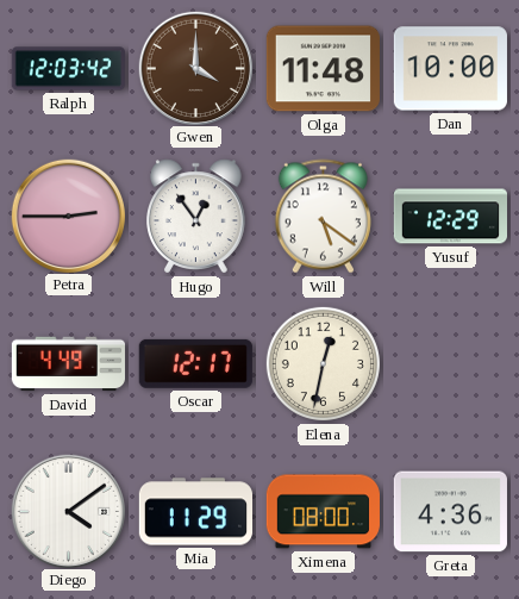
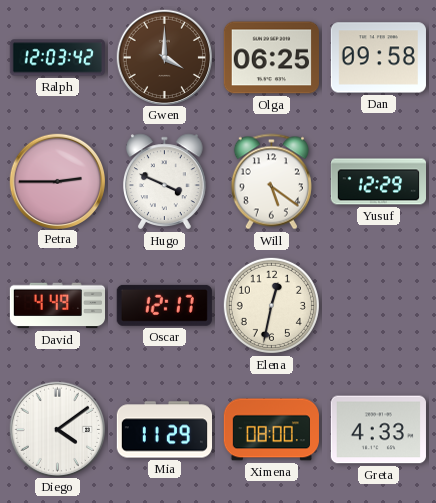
Olga: 11:48 -> 06:25
Dan: 10:00 -> 09:58
Hugo: 12:54 -> 3:49
Greta: 4:36 -> 4:33
